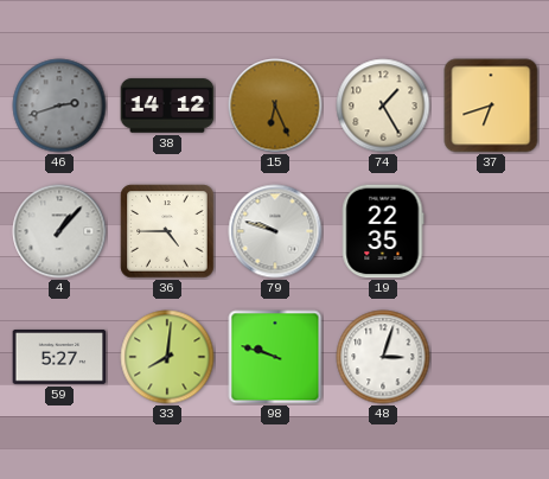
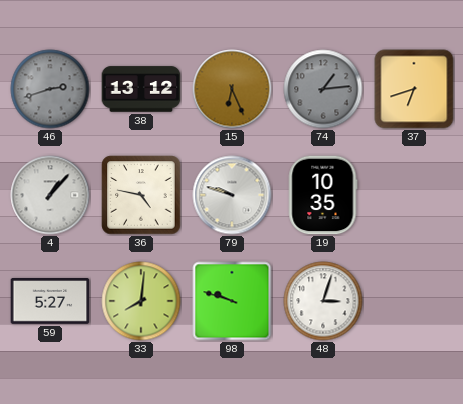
38: 14:12 -> 13:12
74: 1:25 -> 1:14
74 dial: cream -> grey
36: 4:45 -> 4:47
19: 22:35 -> 10:35
